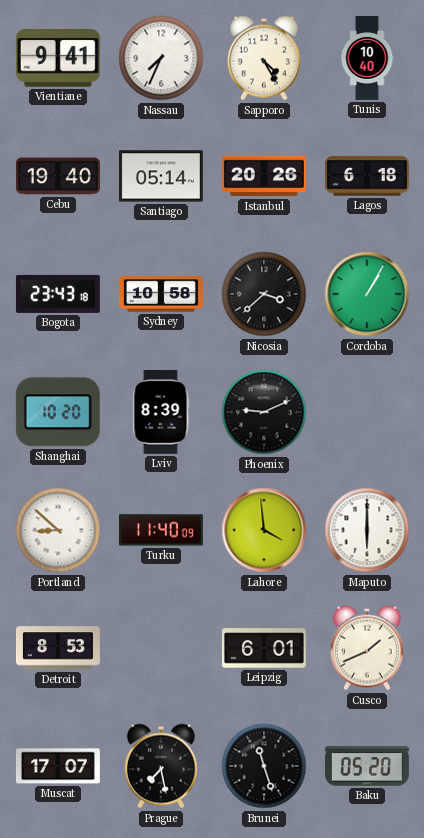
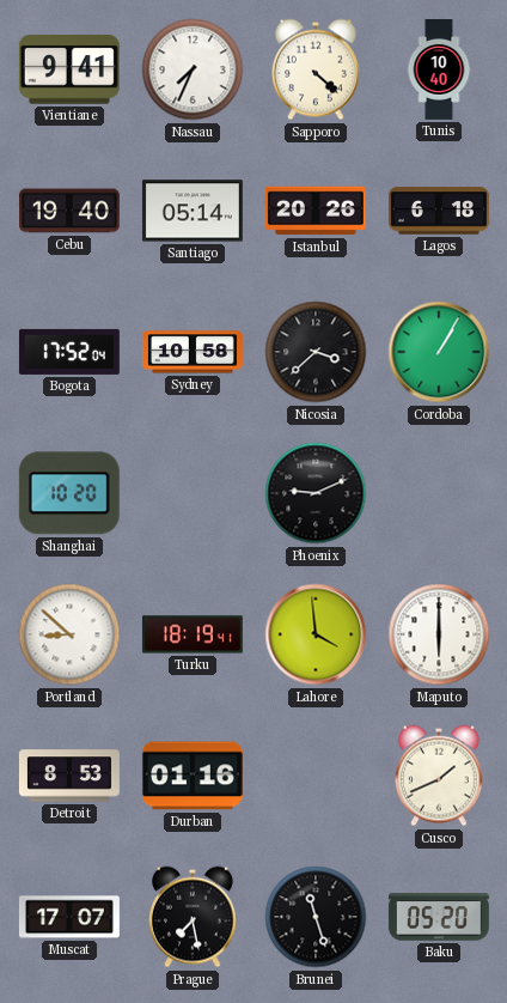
Sapporo: 4:25 -> 4:22
Bogota: 23:43 -> 17:52
Lviv: 8:39 -> none
Turku: 11:40 -> 18:19
Durban: none -> 01:16
Leipzig: 6:01 -> none
